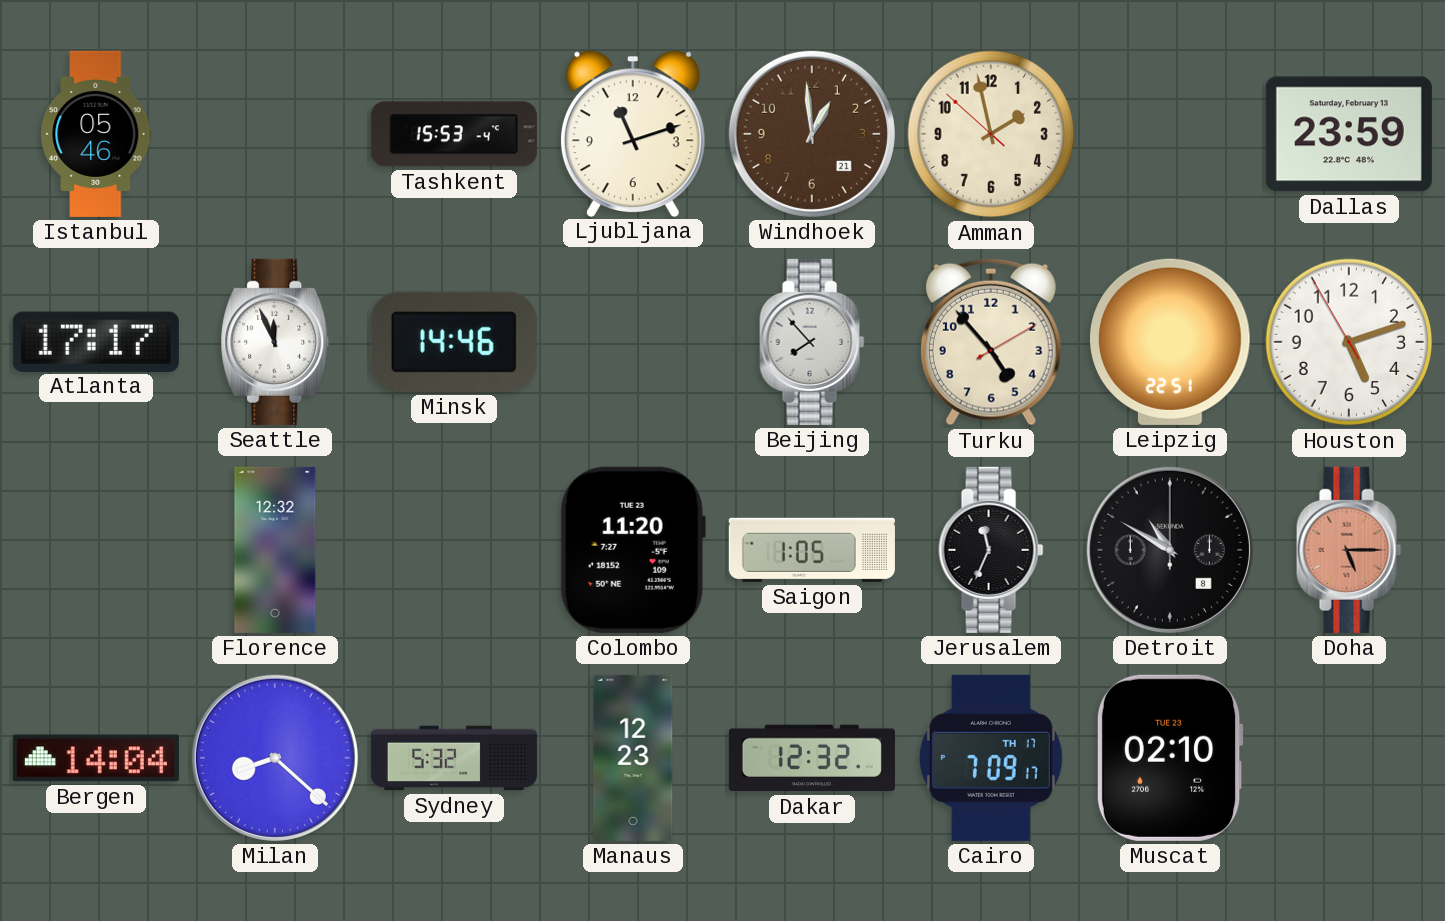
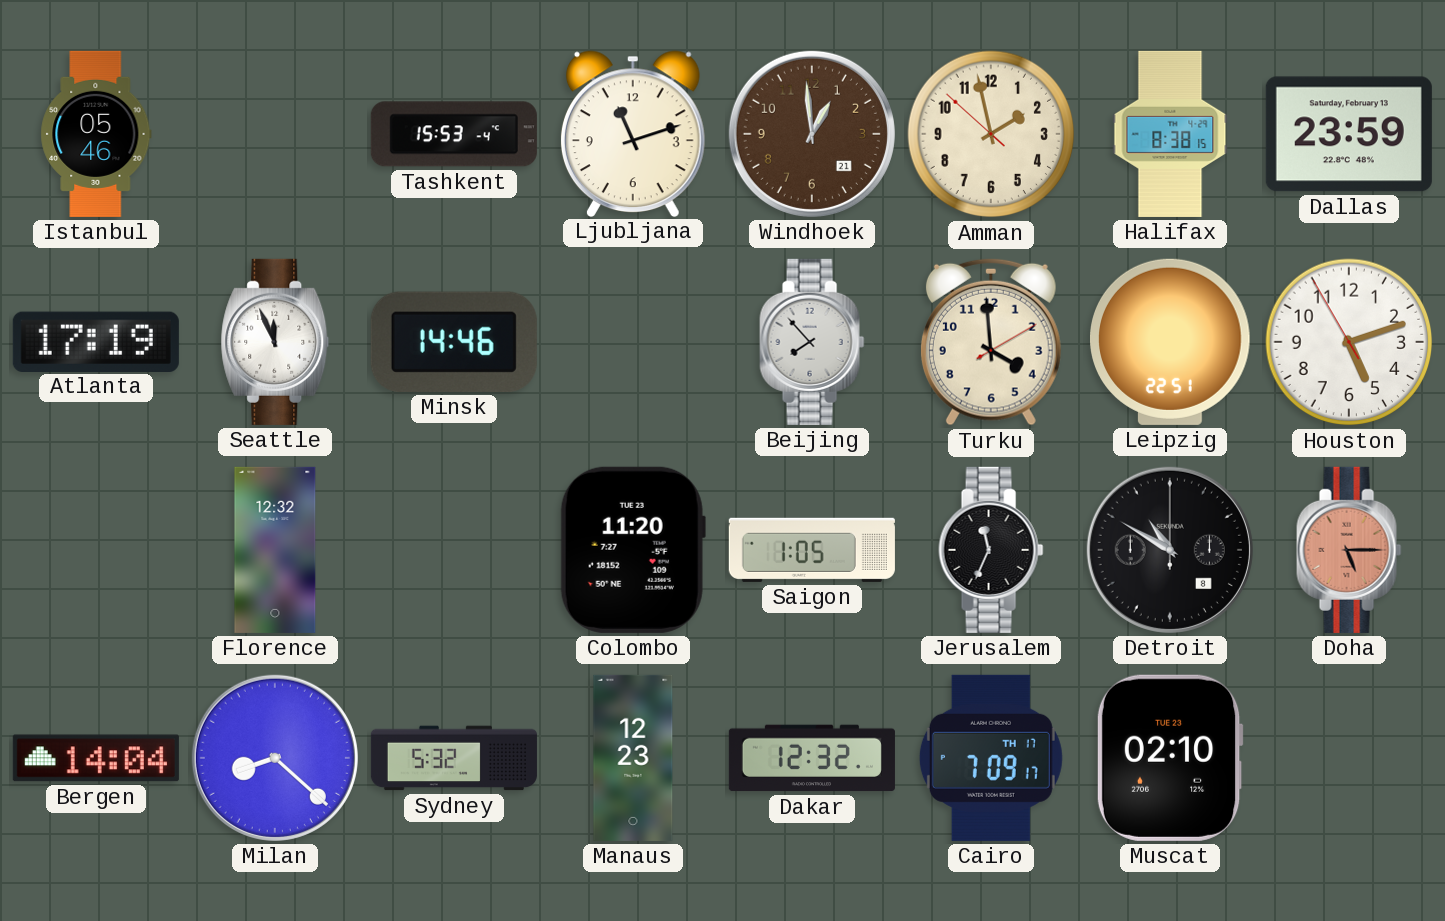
Halifax: none -> 8:38
Atlanta: 17:17 -> 17:19
Turku: 4:53 -> 3:59
